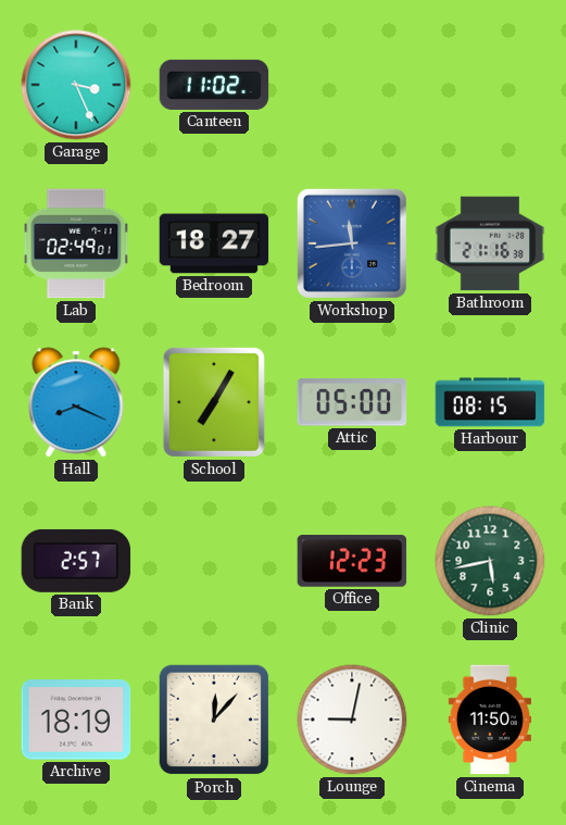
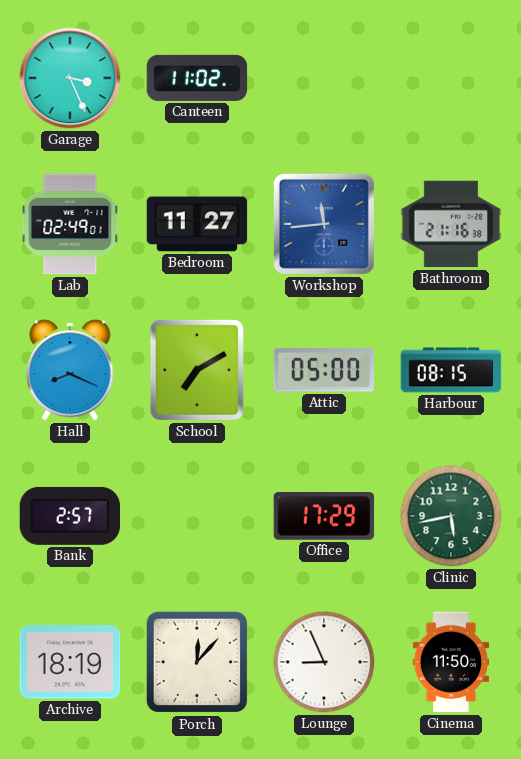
Bedroom: 18:27 -> 11:27
School: 7:05 -> 7:10
Office: 12:23 -> 17:29
Lounge: 9:02 -> 8:56
